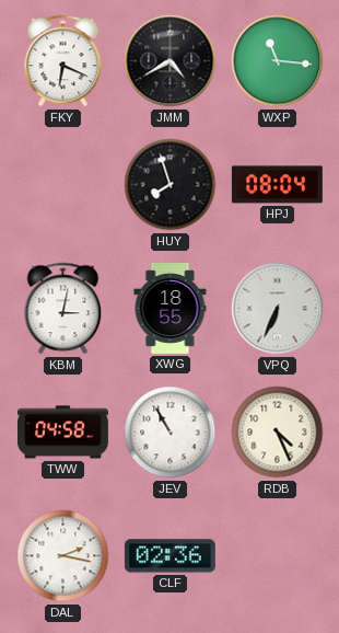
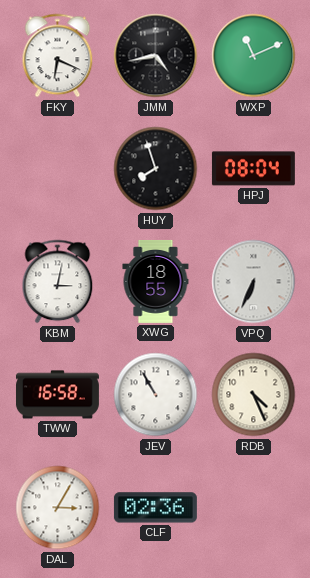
JMM: 4:40 -> 4:43
WXP: 11:16 -> 11:11
TWW: 04:58 -> 16:58
DAL: 2:17 -> 3:05
